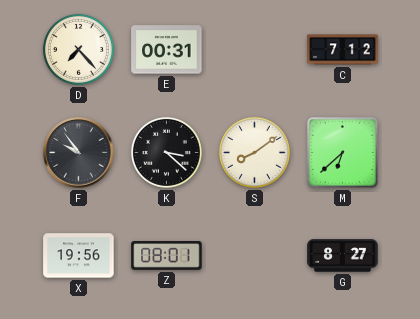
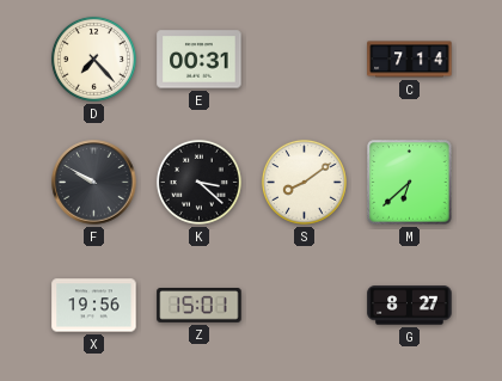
C: 7:12 -> 7:14
F: 9:54 -> 9:50
Z: 08:01 -> 15:01
